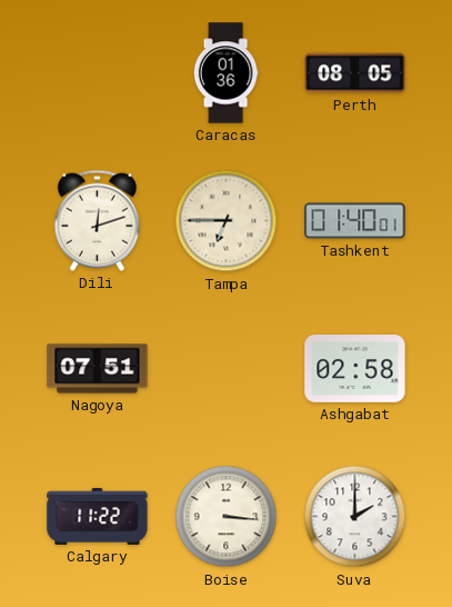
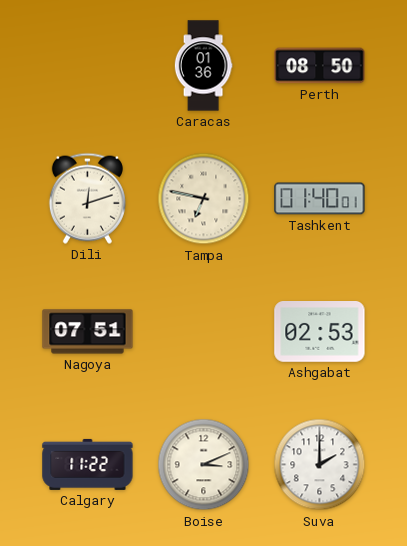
Perth: 08:05 -> 08:50
Tampa: 6:45 -> 6:47
Ashgabat: 02:58 -> 02:53
Boise: 3:16 -> 3:11
